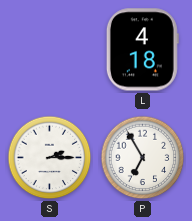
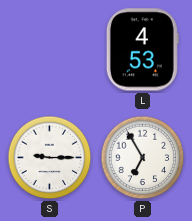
L: 4:18 -> 4:53
S: 2:15 -> 9:15
